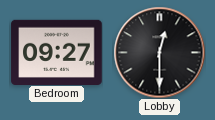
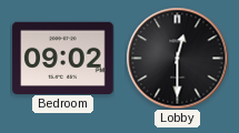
Bedroom: 09:27 -> 09:02
